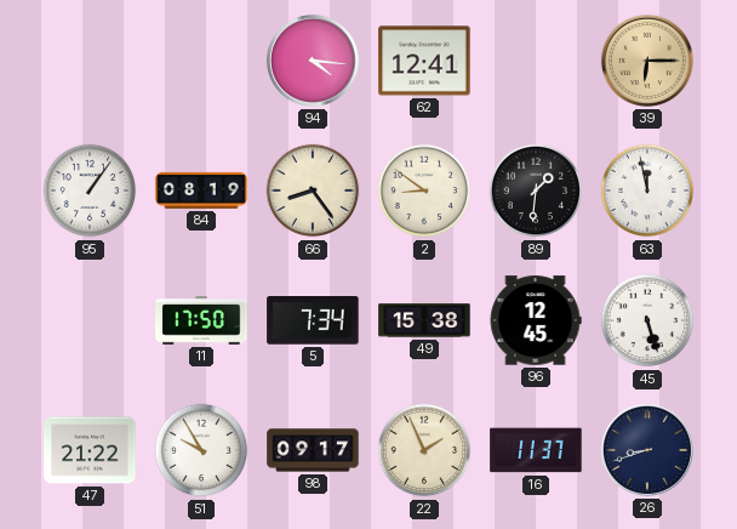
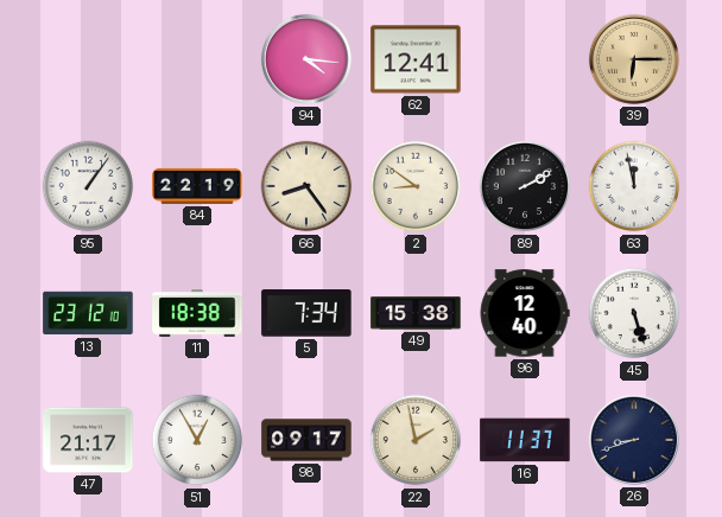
84: 08:19 -> 22:19
89: 1:31 -> 2:10
13: none -> 23:12
11: 17:50 -> 18:38
96: 12:45 -> 12:40
47: 21:22 -> 21:17
51: 9:55 -> 12:55
22: 1:56 -> 1:58
